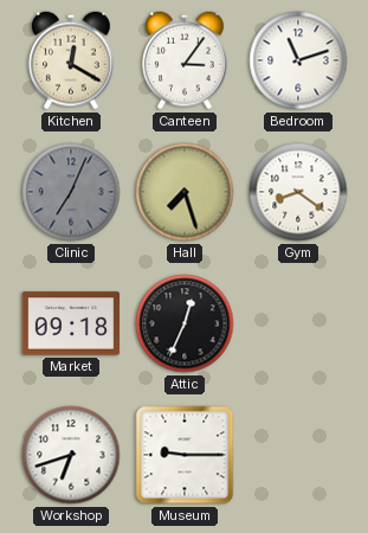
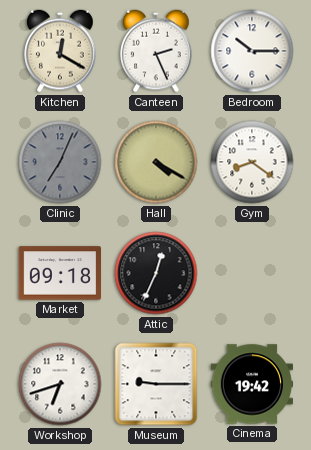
Canteen: 3:06 -> 2:26
Bedroom: 11:12 -> 10:15
Hall: 7:27 -> 4:20
Cinema: none -> 19:42
